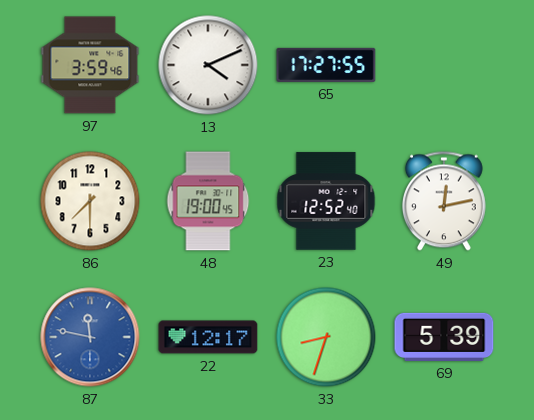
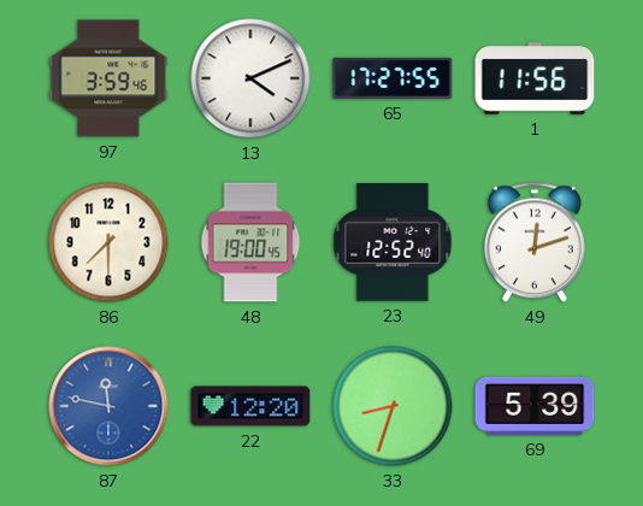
1: none -> 11:56
49: 12:13 -> 12:12
22: 12:17 -> 12:20
